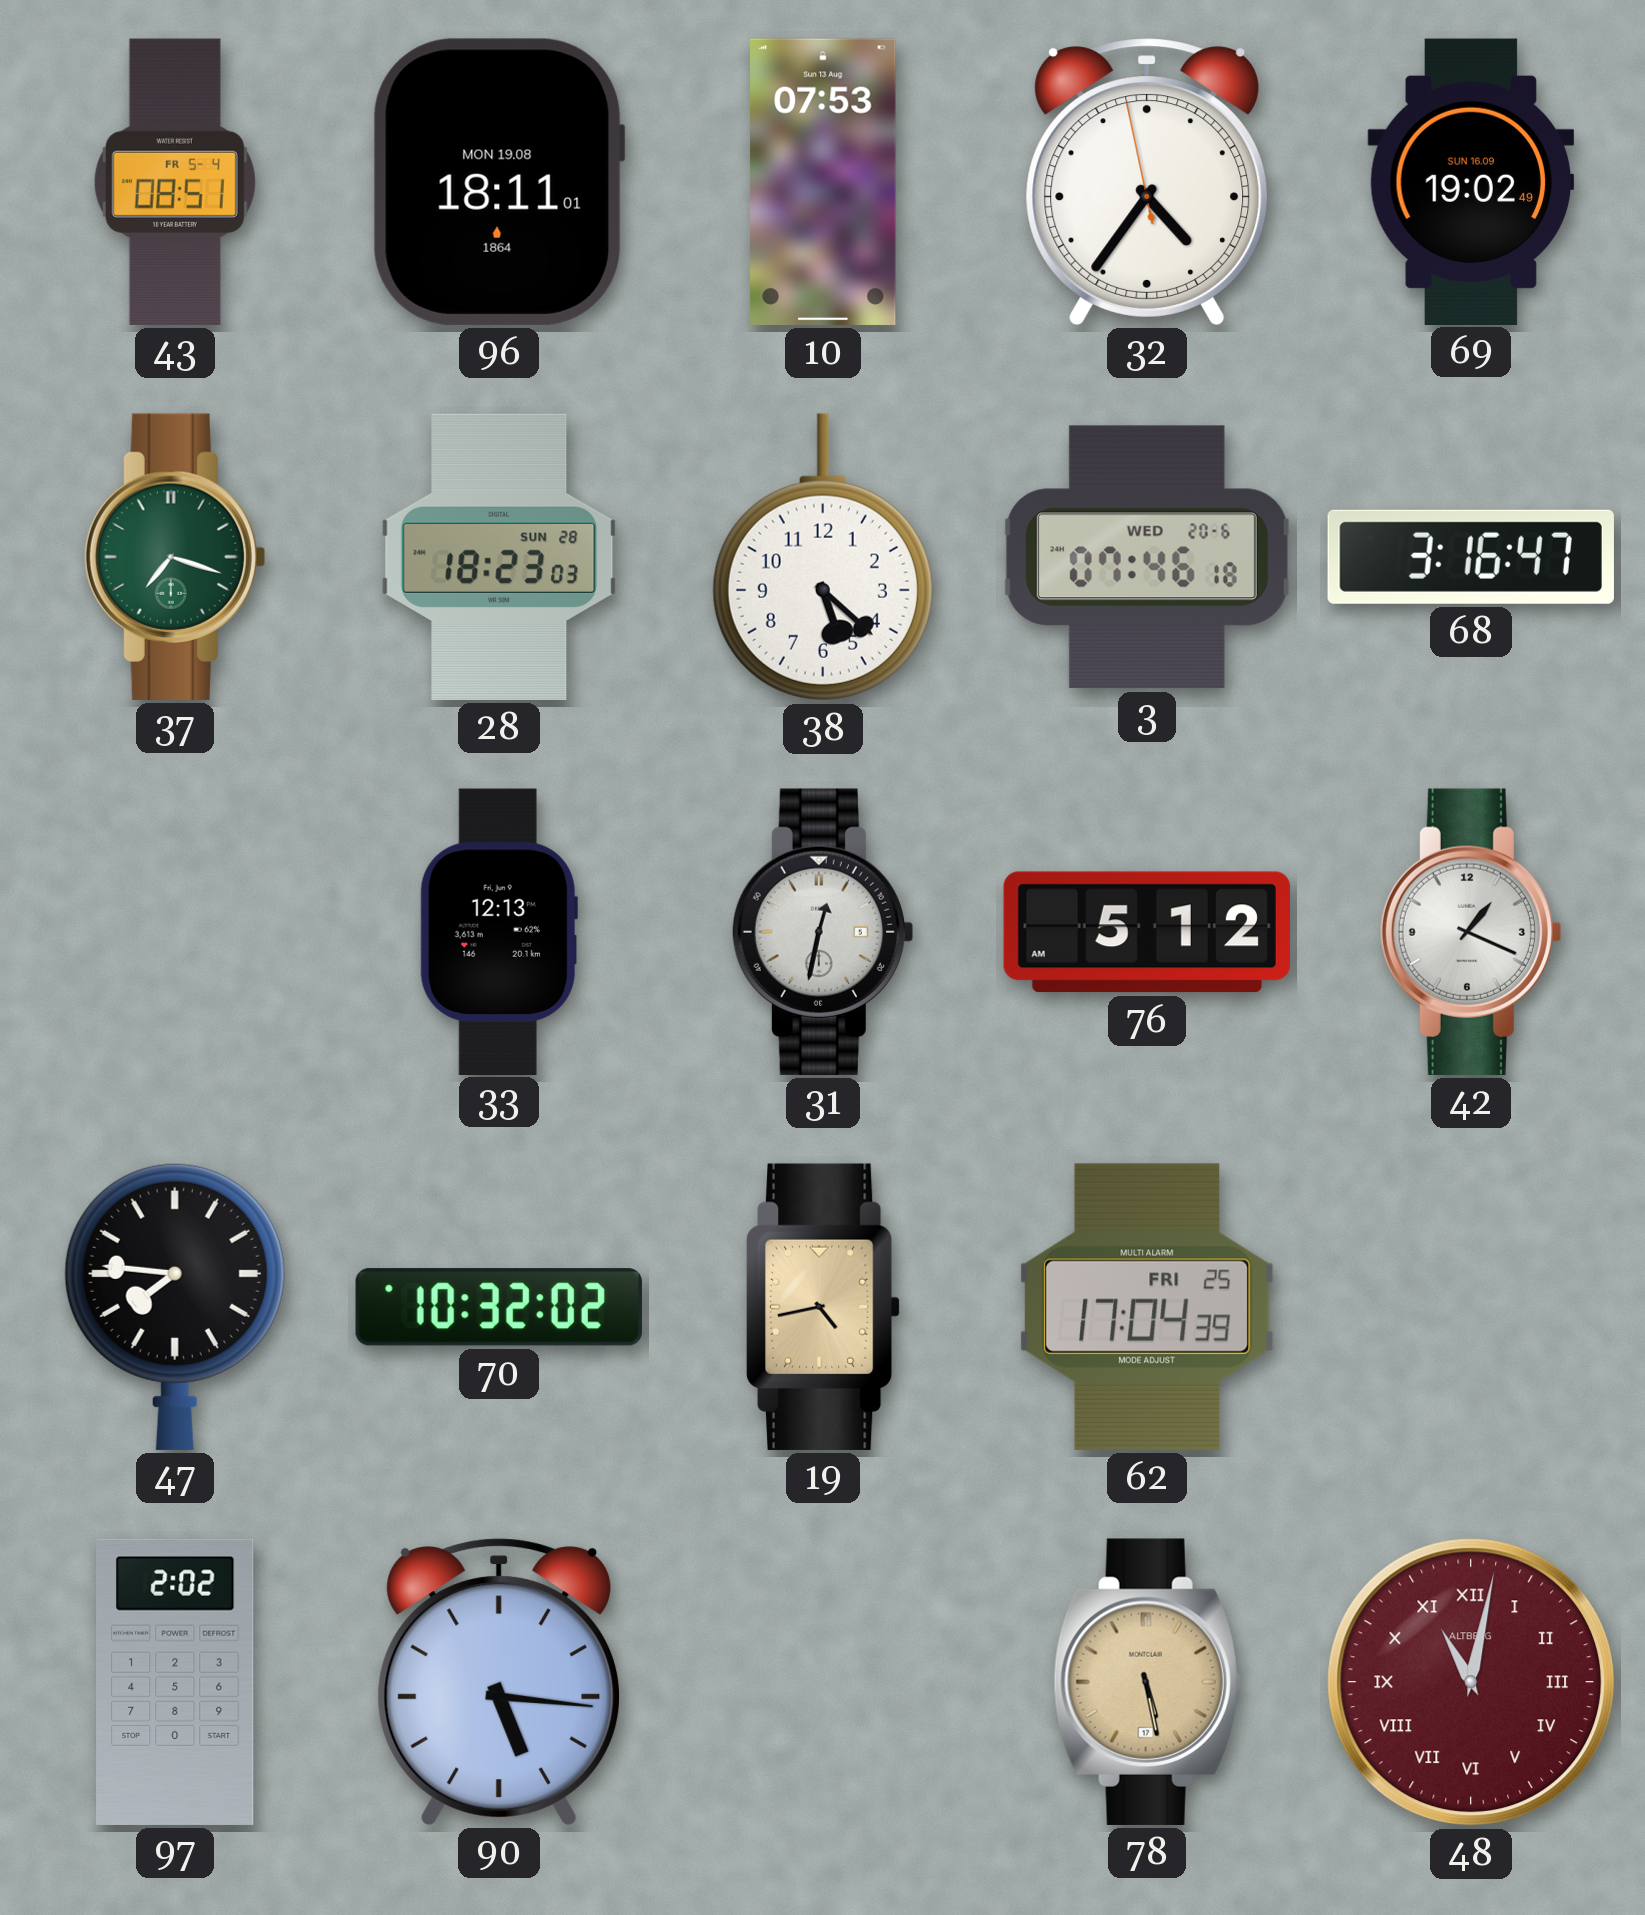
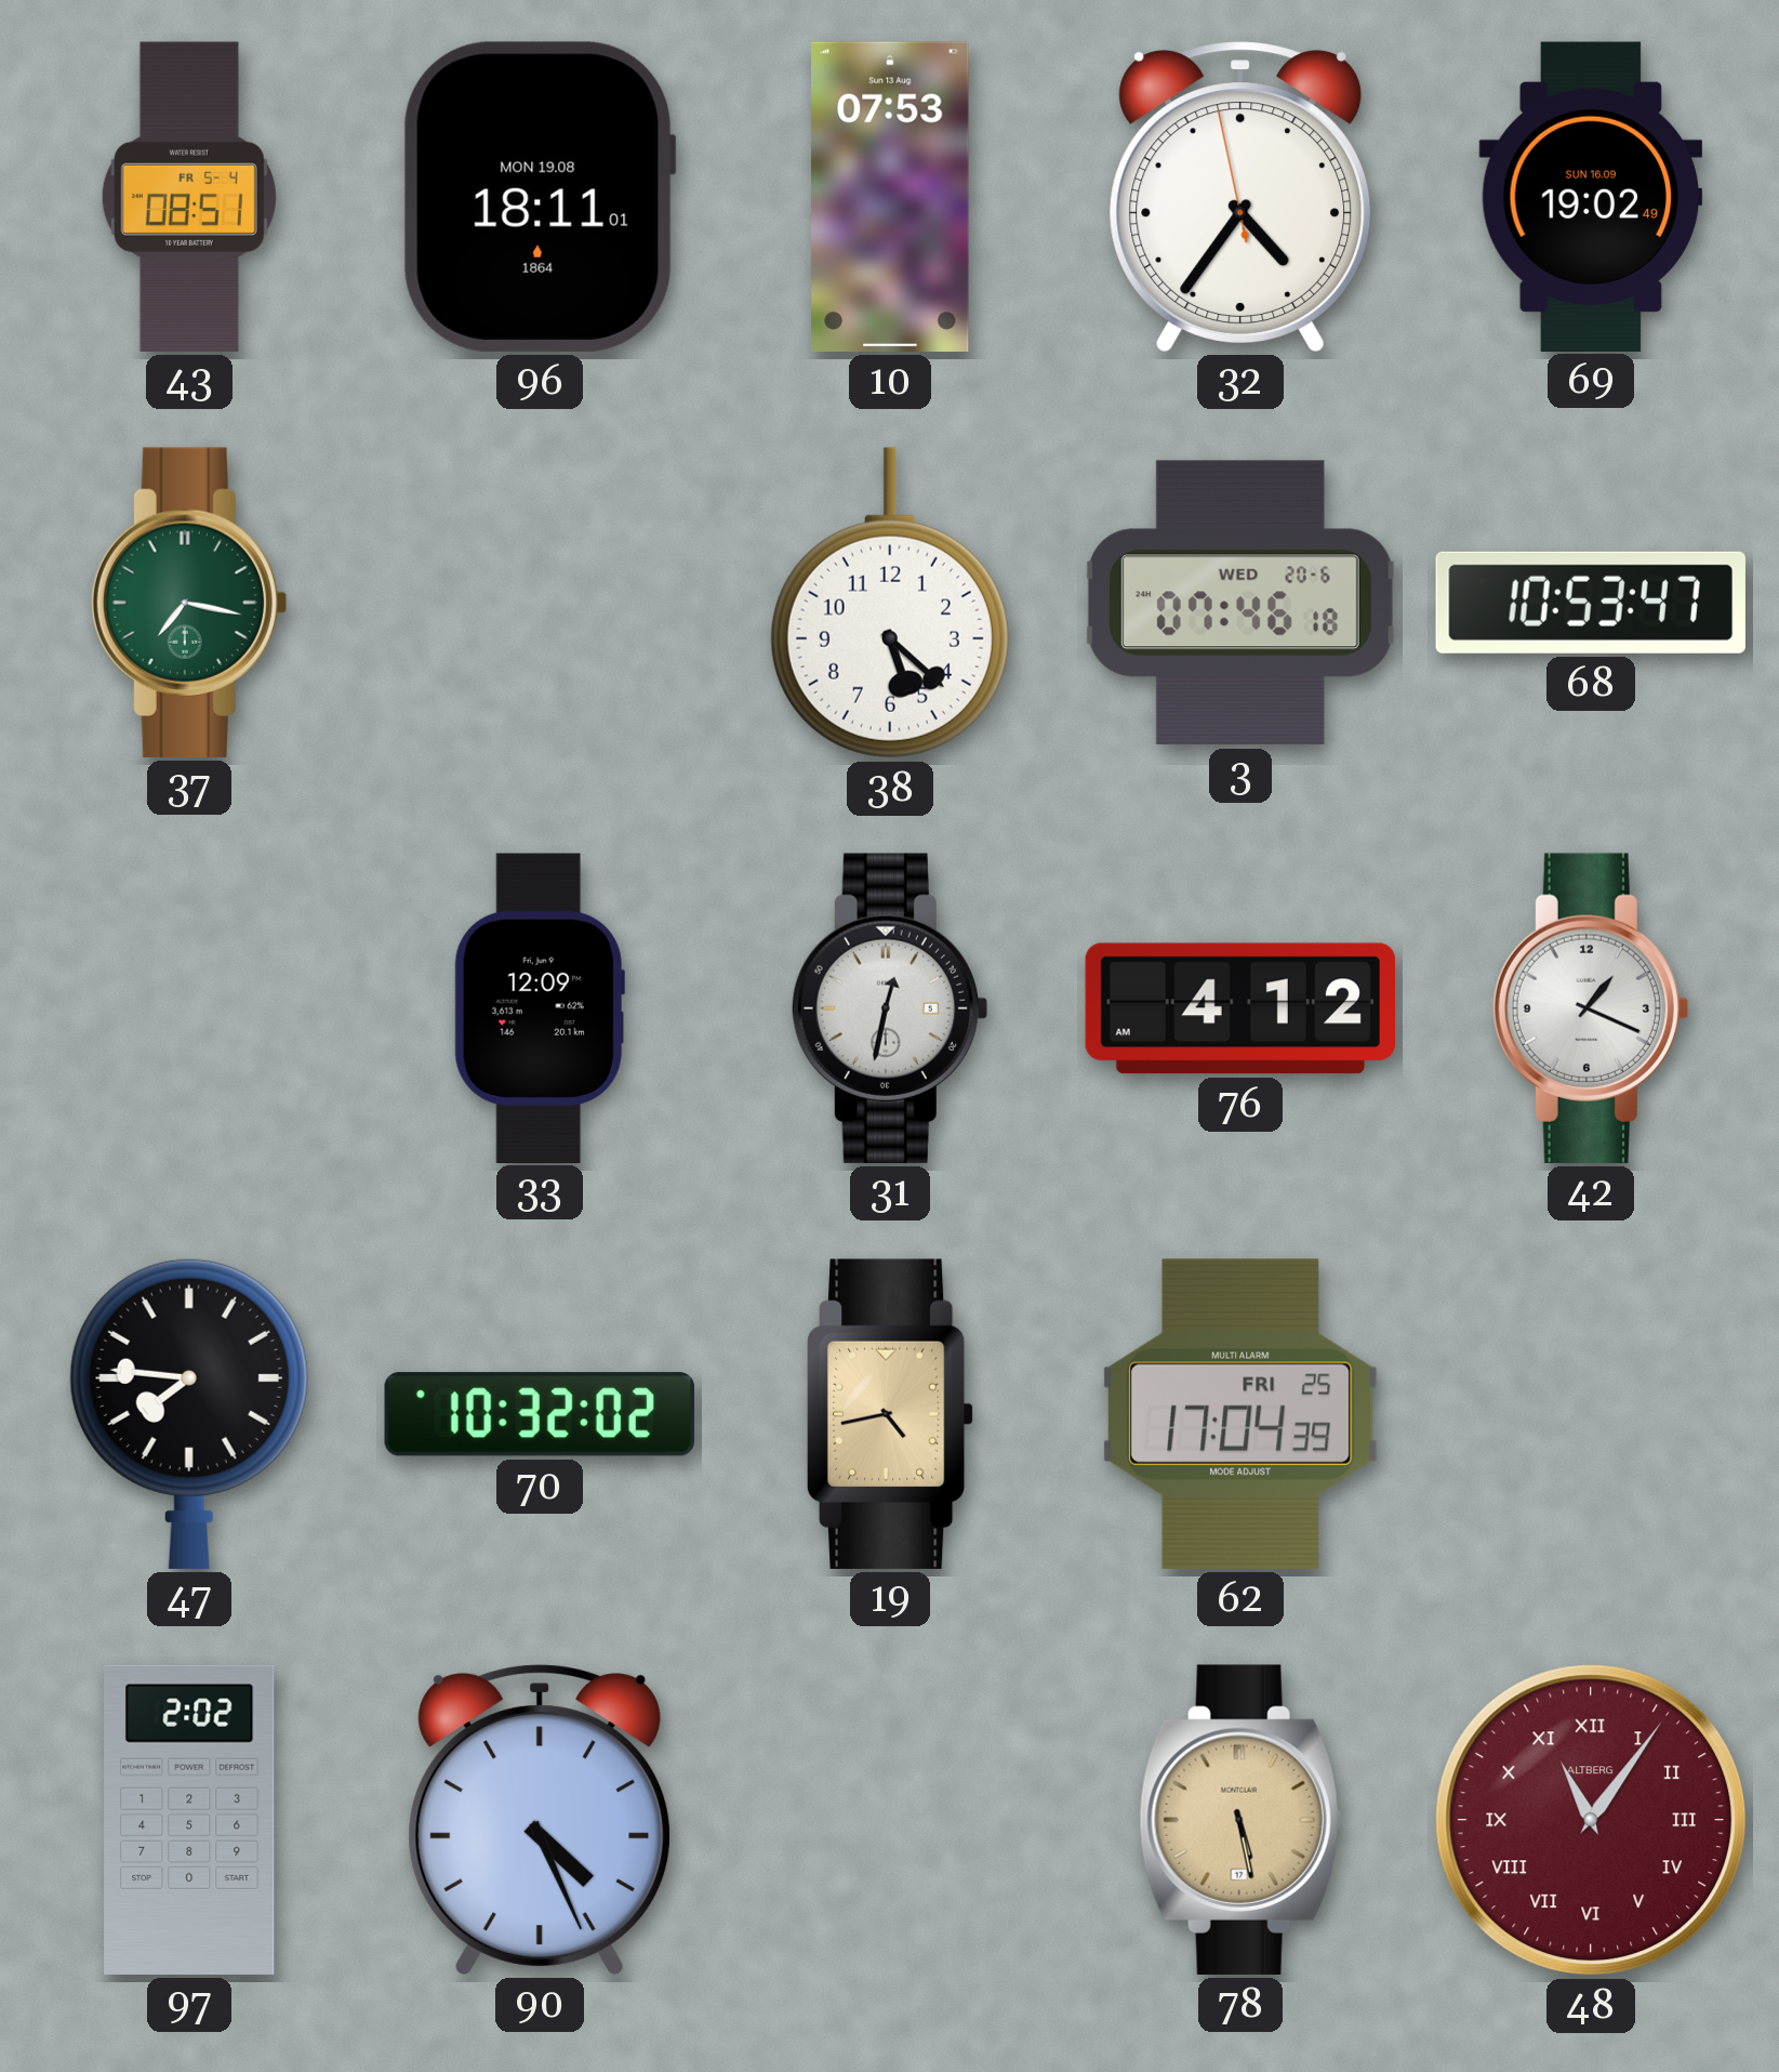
37: 7:18 -> 7:17
28: 18:23 -> none
68: 3:16 -> 10:53
33: 12:13 -> 12:09
76: 5:12 -> 4:12
90: 5:16 -> 4:26
48: 11:02 -> 11:06
